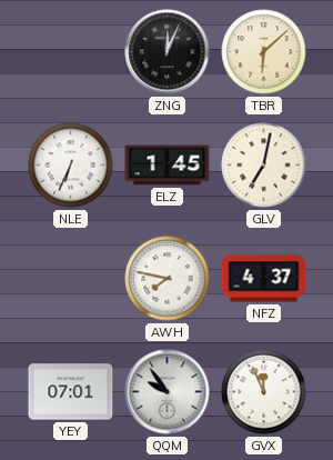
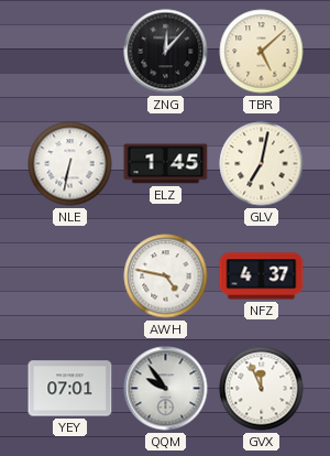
ZNG: 12:04 -> 12:07
TBR: 6:08 -> 5:08
NLE: 6:34 -> 6:32
AWH: 7:47 -> 4:47
